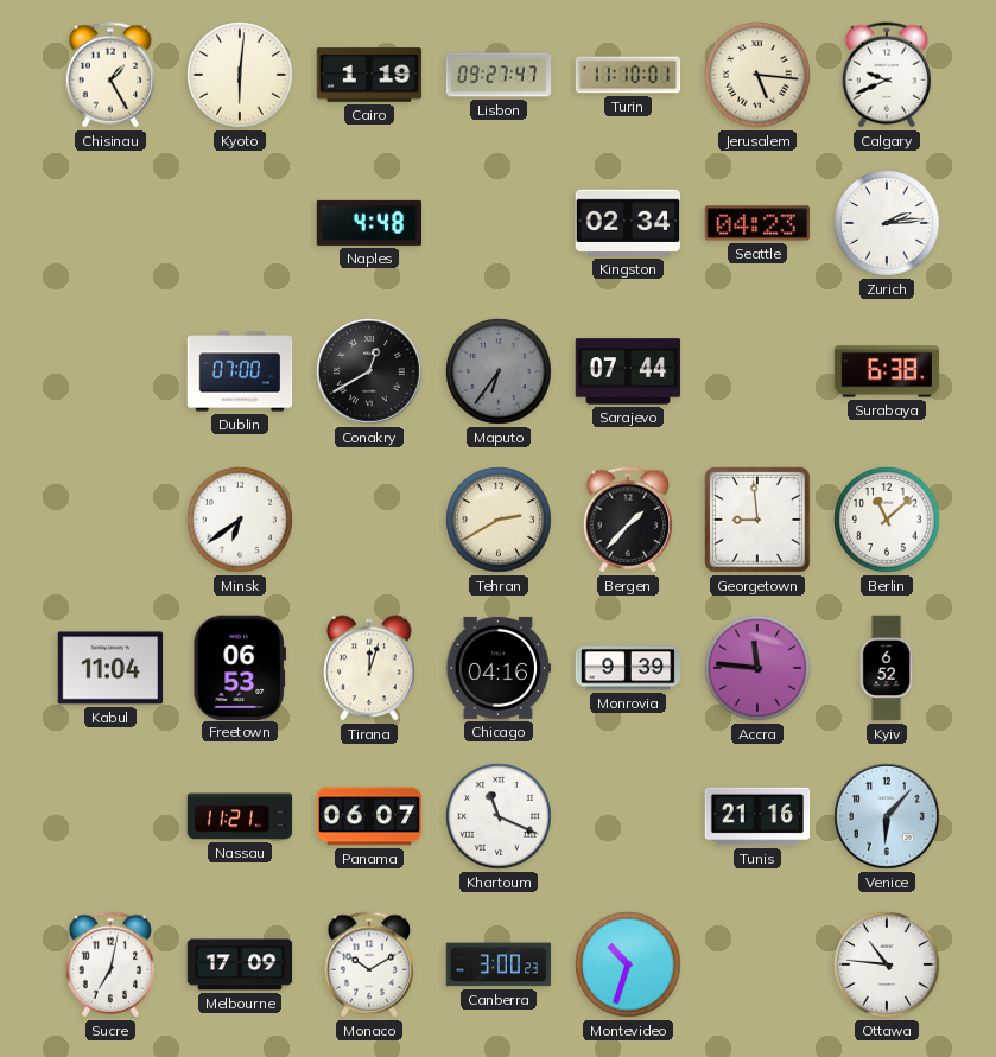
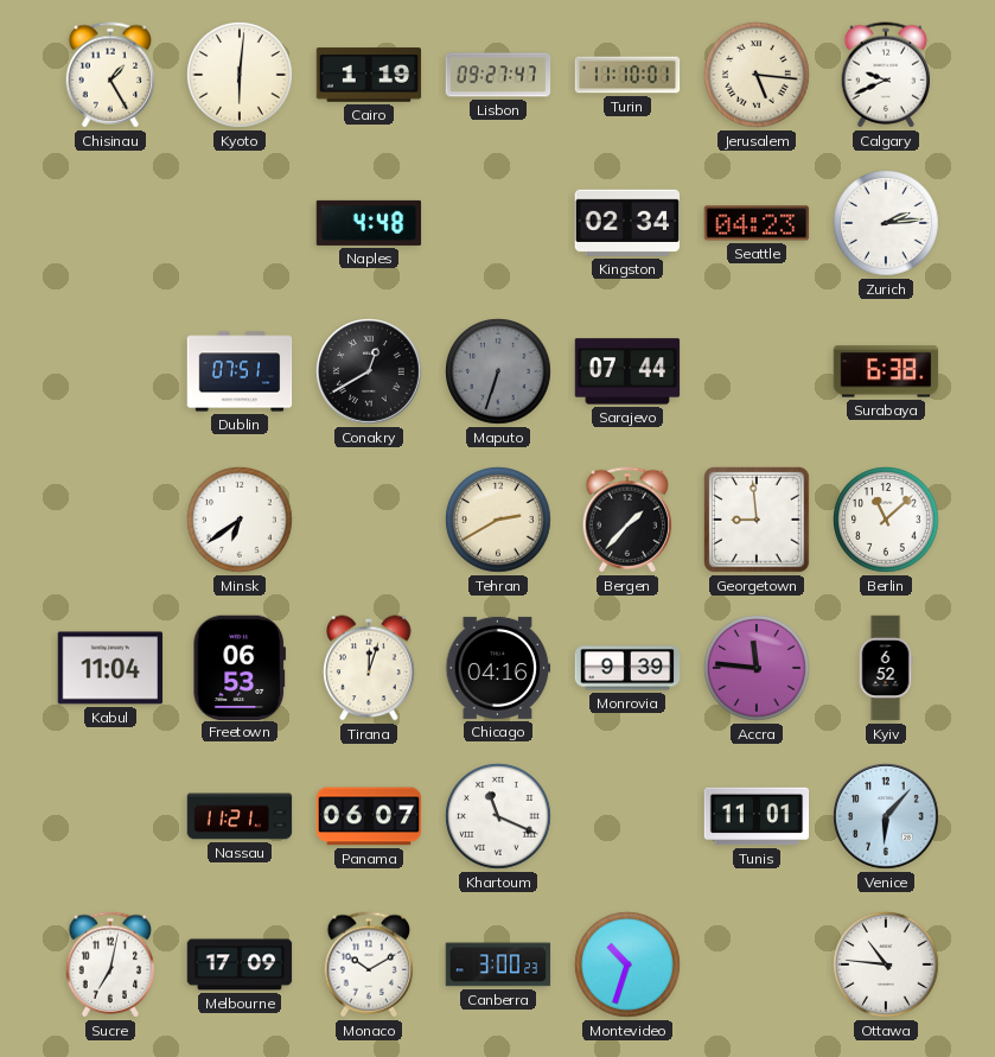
Dublin: 07:00 -> 07:51
Maputo: 6:36 -> 6:33
Tunis: 21:16 -> 11:01
